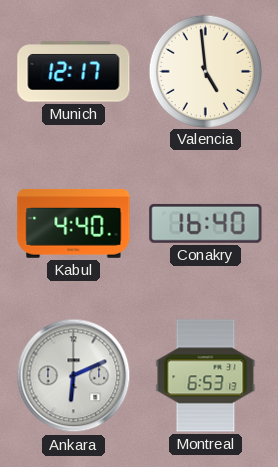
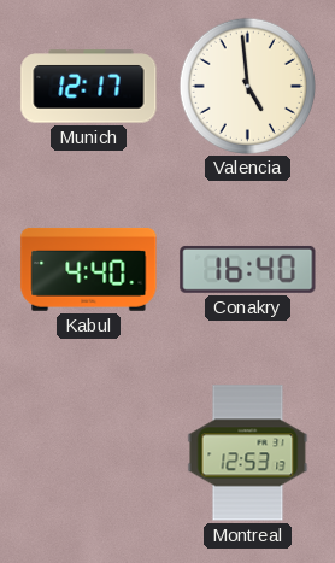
Ankara: 6:11 -> none
Montreal: 6:53 -> 12:53
